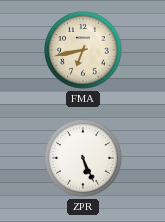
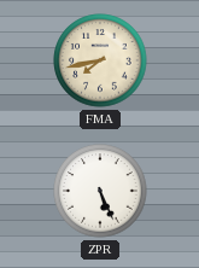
FMA: 6:43 -> 7:43
